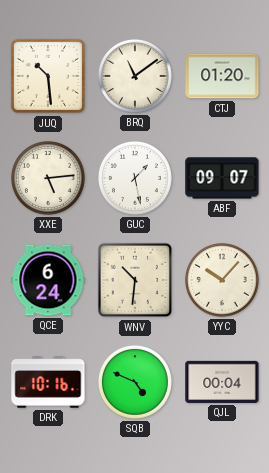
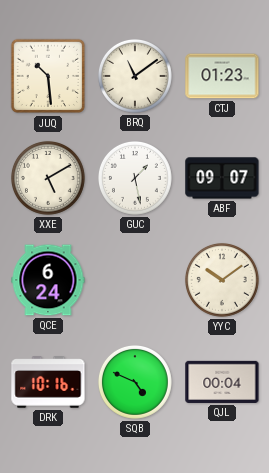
CTJ: 01:20 -> 01:23
XXE: 5:14 -> 5:10
WNV: 10:31 -> none
YYC: 10:07 -> 10:09
